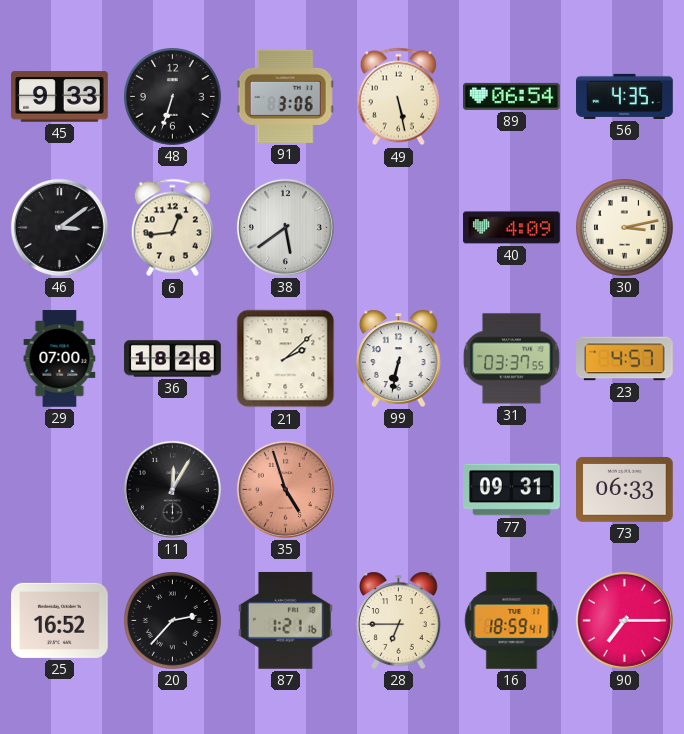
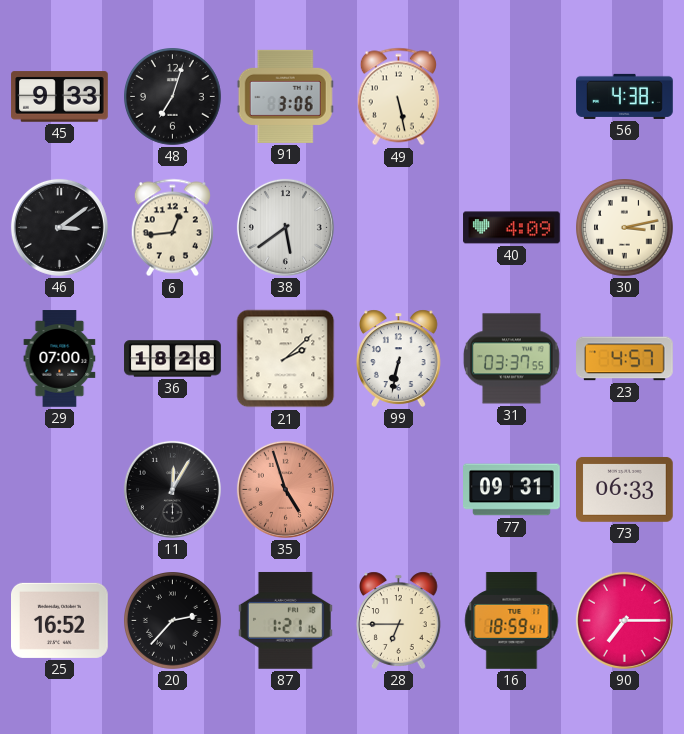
48: 6:33 -> 7:03
89: 06:54 -> none
56: 4:35 -> 4:38
